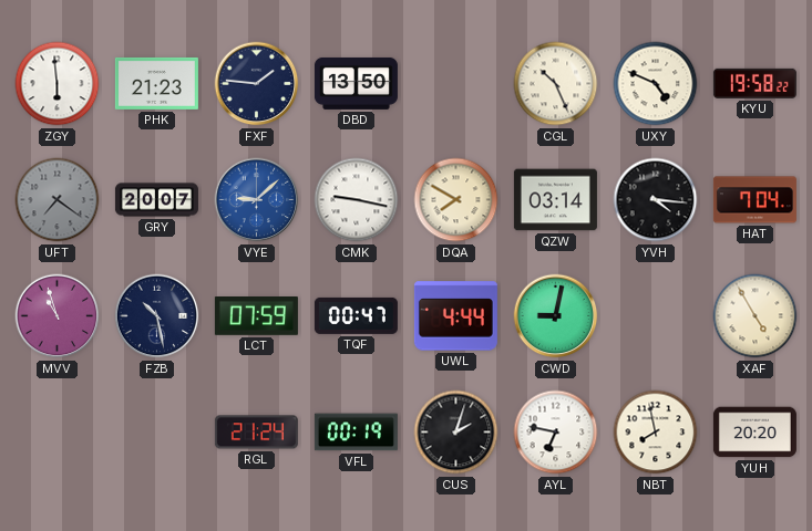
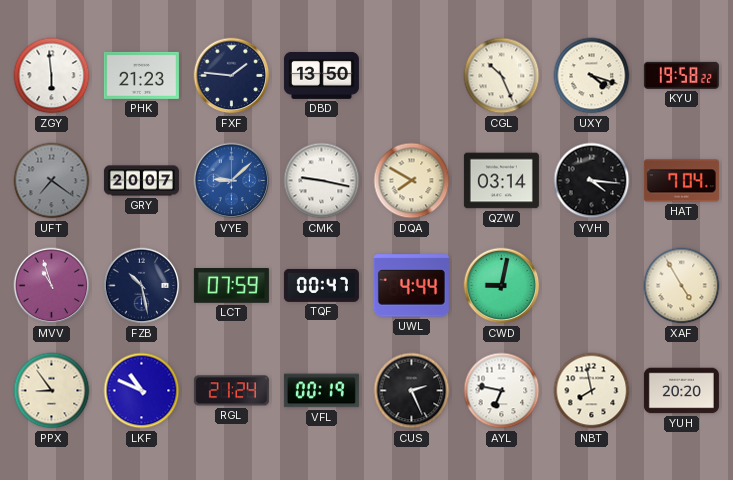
UXY: 4:49 -> 4:18
PPX: none -> 8:54
LKF: none -> 10:49
CUS: 2:03 -> 2:26
